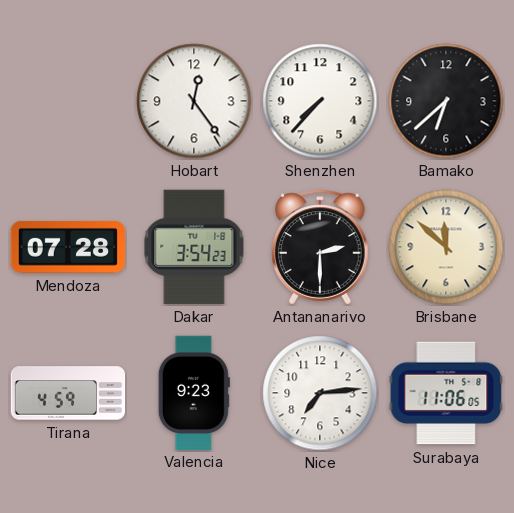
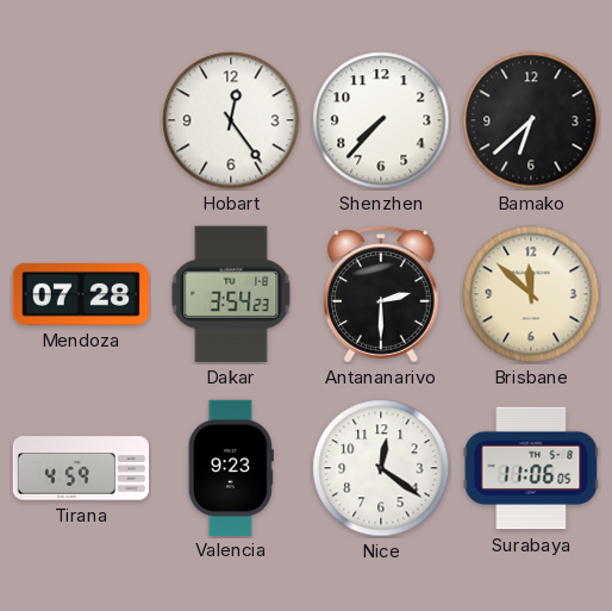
Nice: 7:14 -> 12:21
